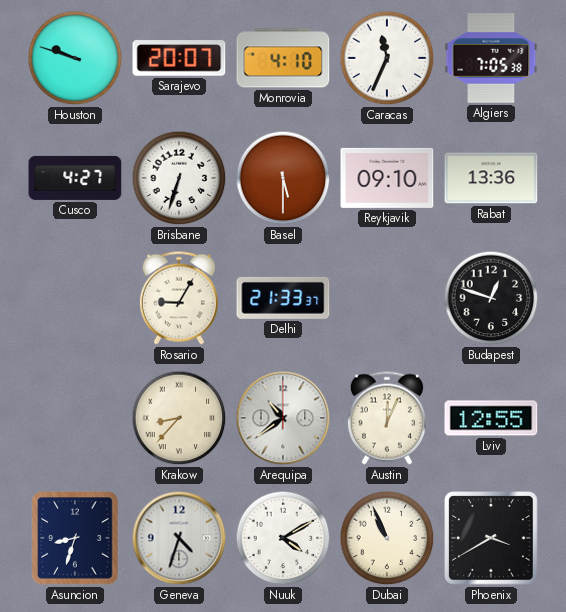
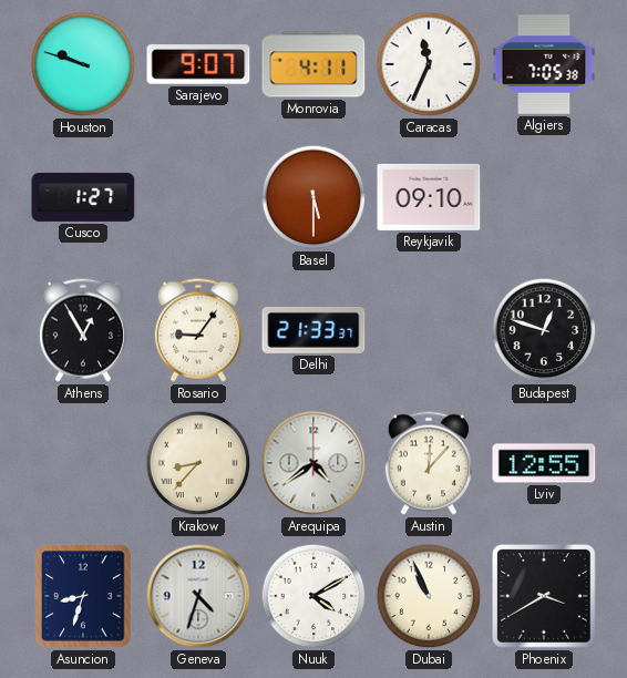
Sarajevo: 20:07 -> 9:07
Monrovia: 4:10 -> 4:11
Cusco: 4:27 -> 1:27
Brisbane: 6:33 -> none
Rabat: 13:36 -> none
Athens: none -> 12:55
Rosario: 9:05 -> 9:06
Arequipa: 10:39 -> 4:39
Austin: 12:04 -> 12:07
